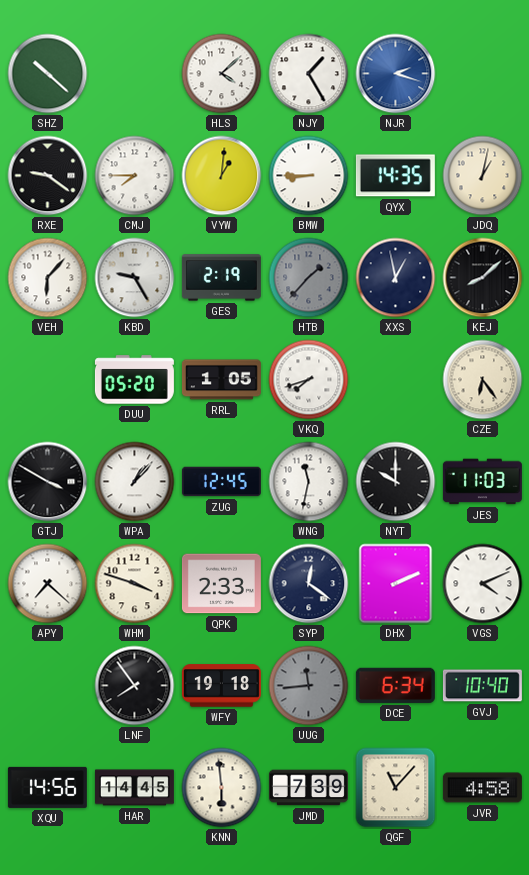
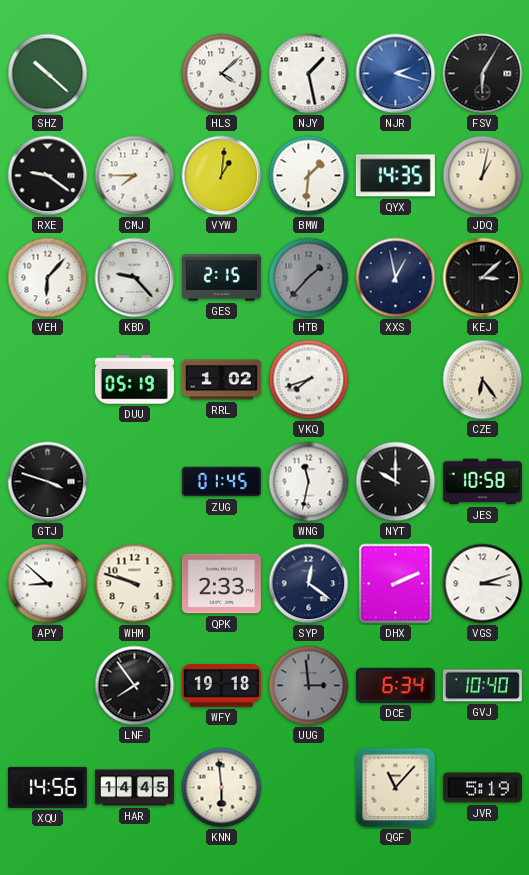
NJY: 1:25 -> 1:28
FSV: none -> 6:05
BMW: 8:45 -> 1:31
KBD: 9:25 -> 9:23
GES: 2:19 -> 2:15
KEJ: 8:08 -> 3:08
DUU: 05:20 -> 05:19
RRL: 1:05 -> 1:02
GTJ: 3:50 -> 3:48
WPA: 1:07 -> none
ZUG: 12:45 -> 01:45
JES: 11:03 -> 10:58
APY: 7:22 -> 8:52
WHM: 3:48 -> 9:48
VGS: 4:11 -> 3:12
UUG: 11:44 -> 2:59
JMD: 7:39 -> none
JVR: 4:58 -> 5:19
